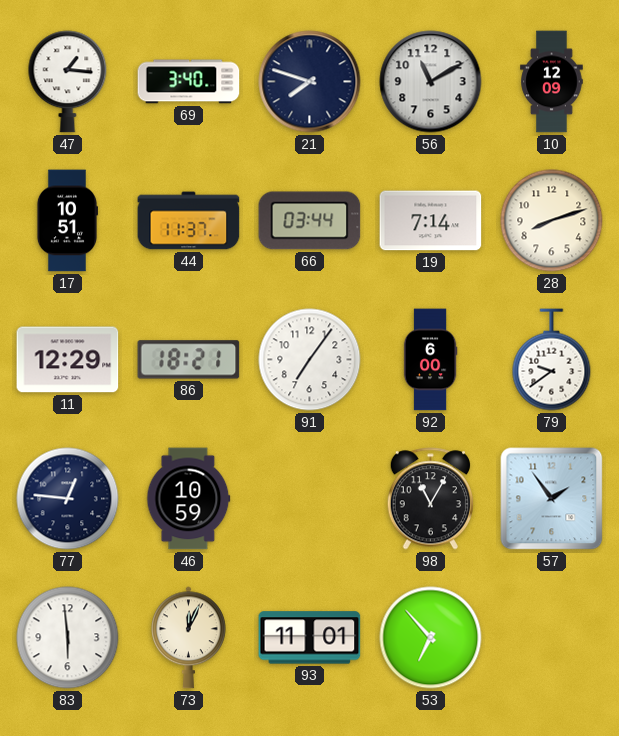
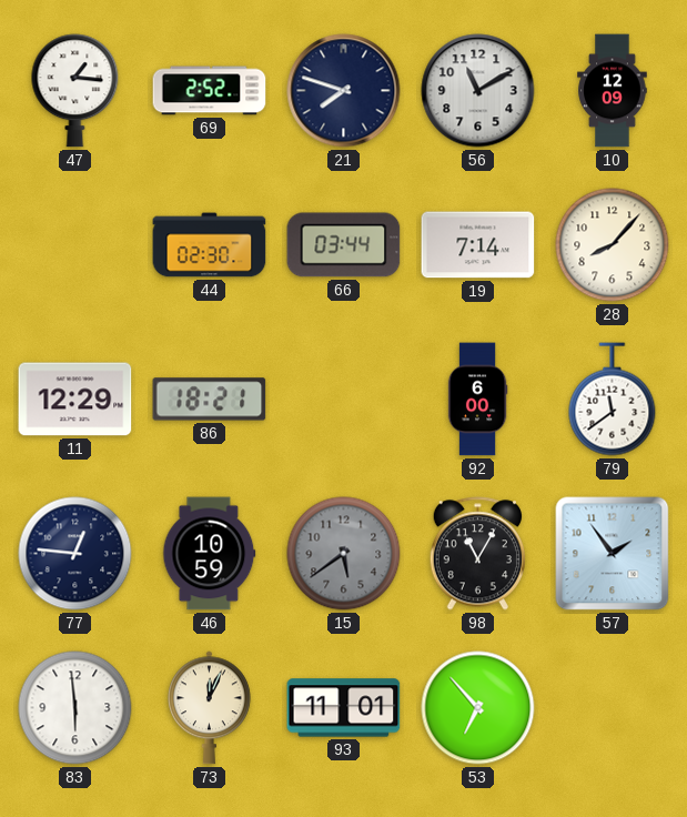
69: 3:40 -> 2:52
17: 10:51 -> none
44: 11:37 -> 02:30
28: 8:12 -> 8:07
91: 7:06 -> none
79: 9:39 -> 11:39
15: none -> 5:39
